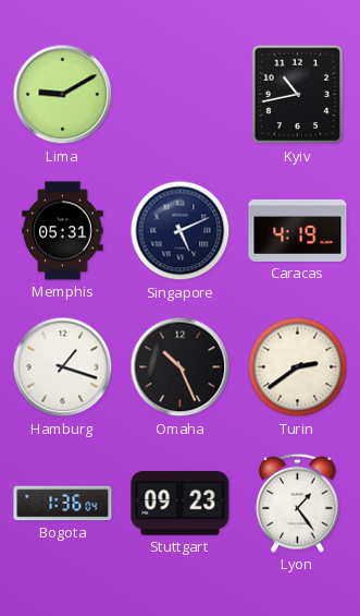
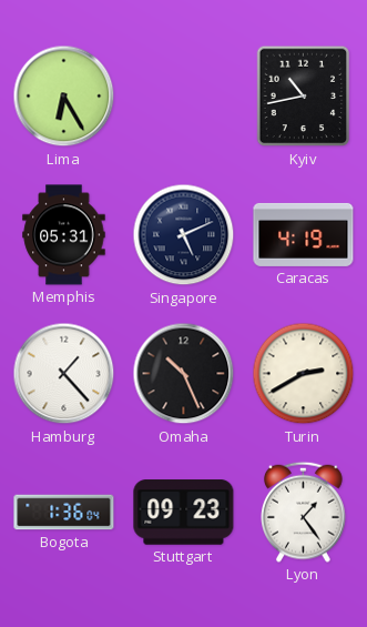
Lima: 9:10 -> 6:25
Hamburg: 1:18 -> 1:23
Turin: 2:39 -> 2:40
